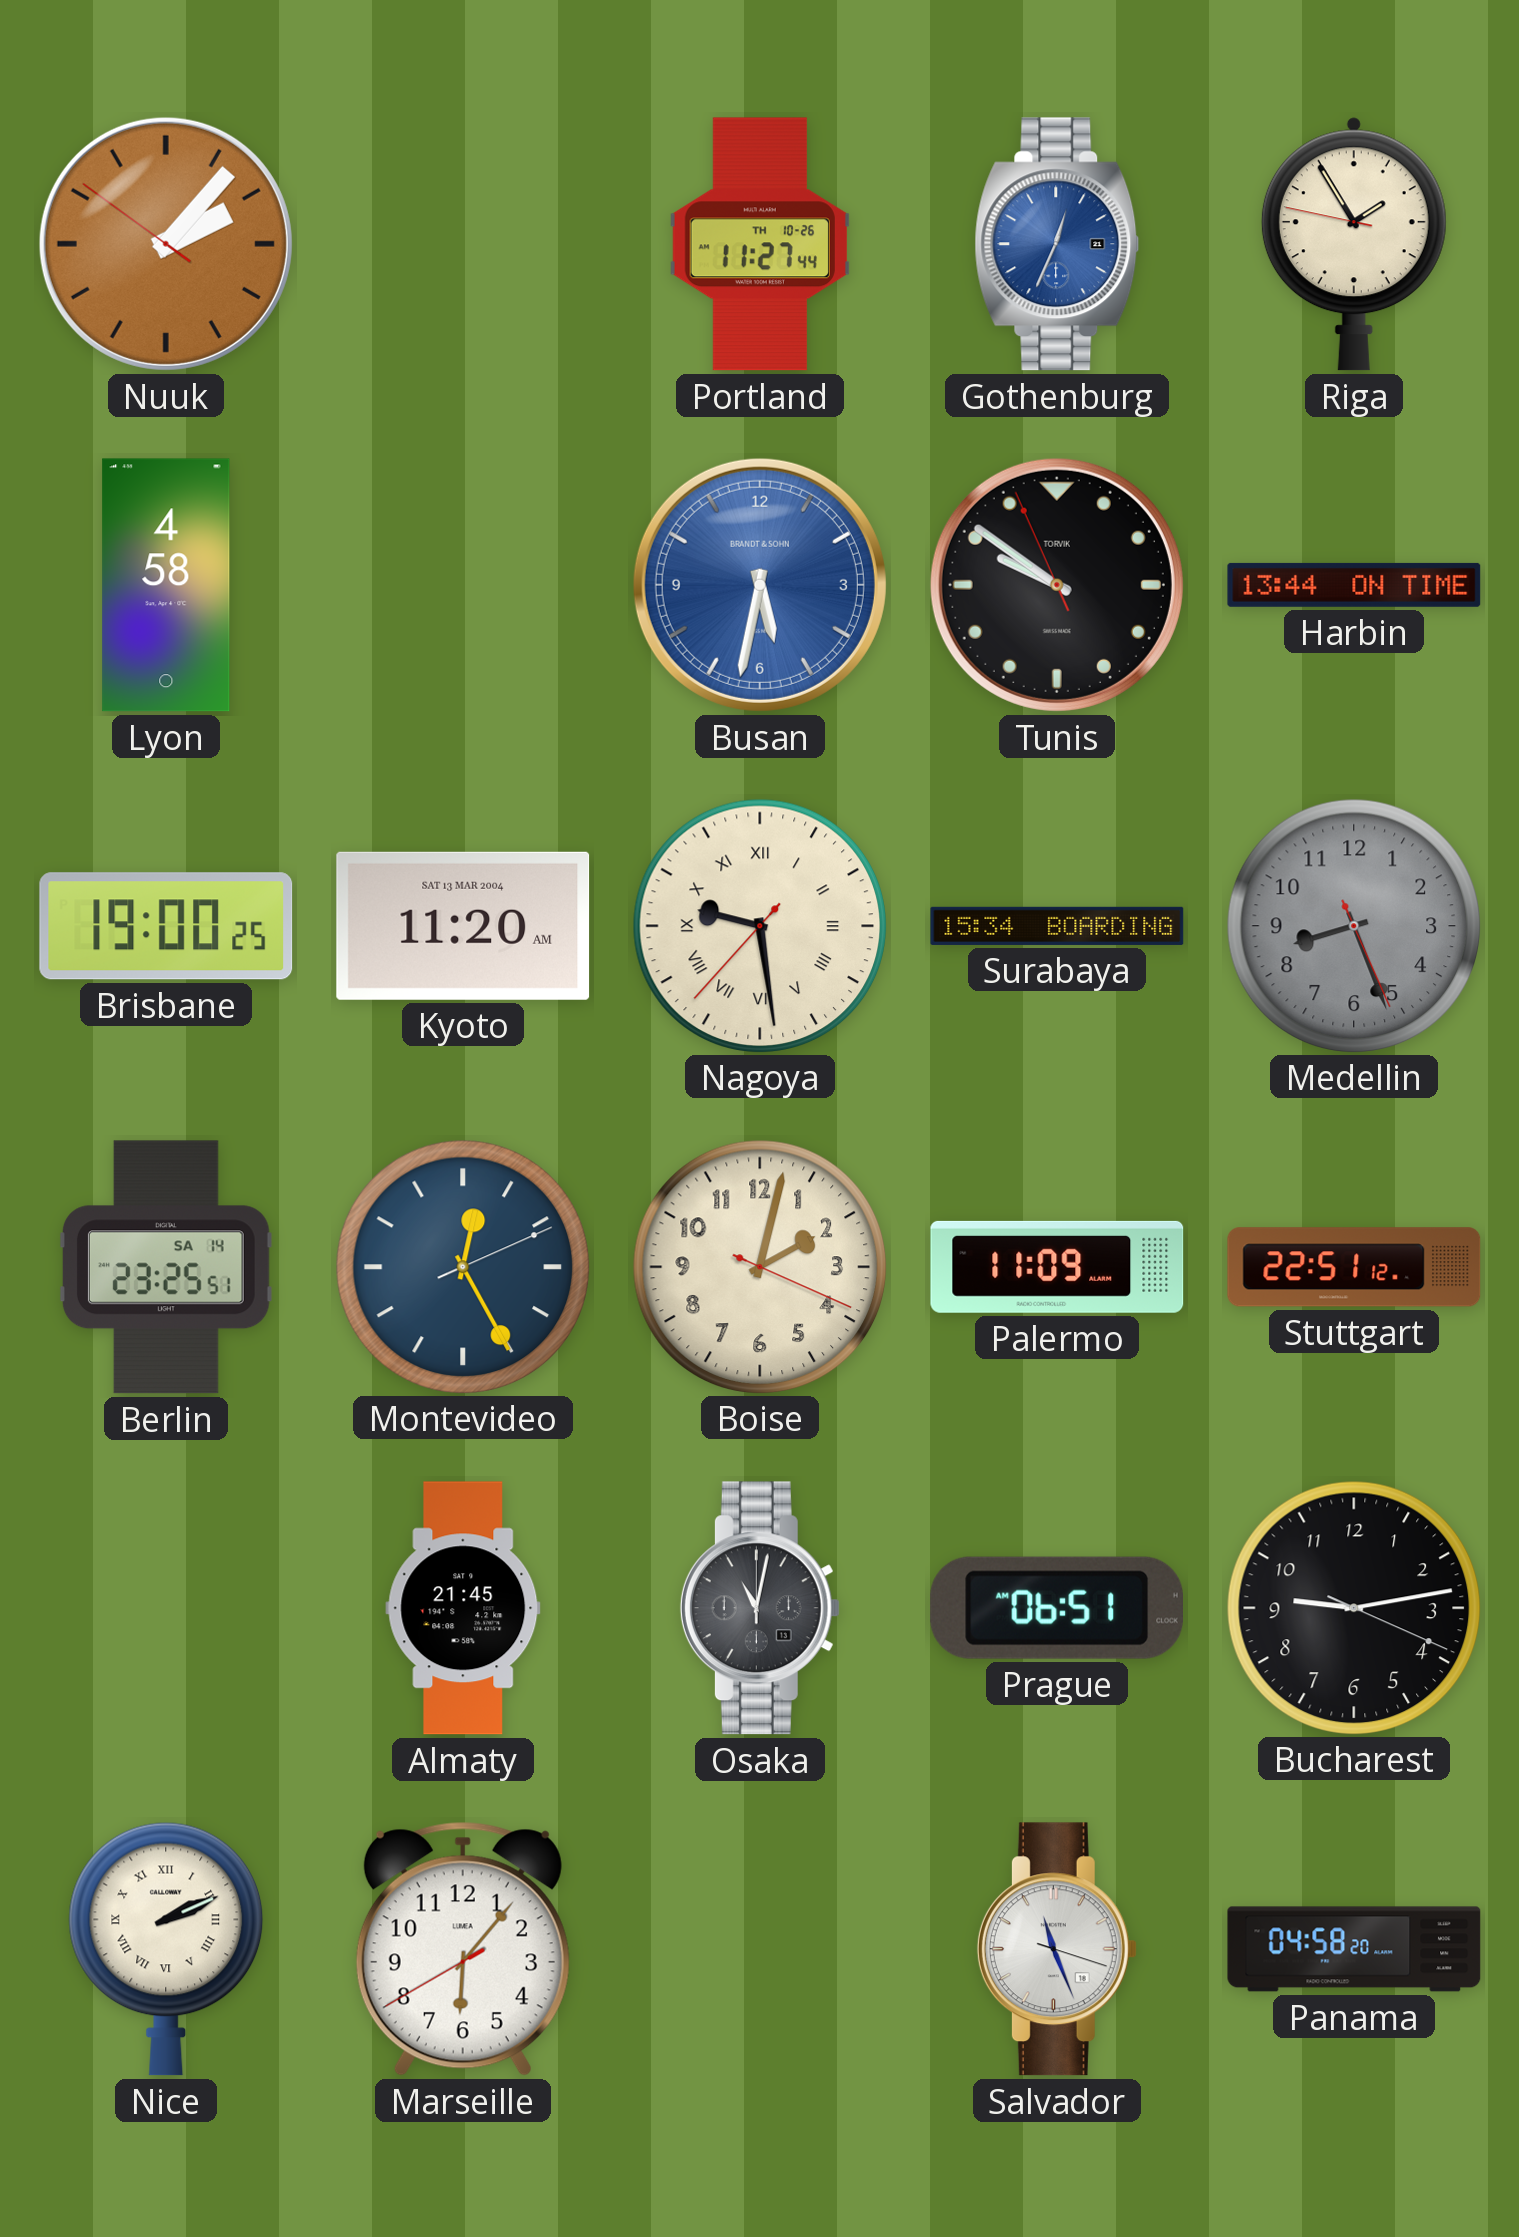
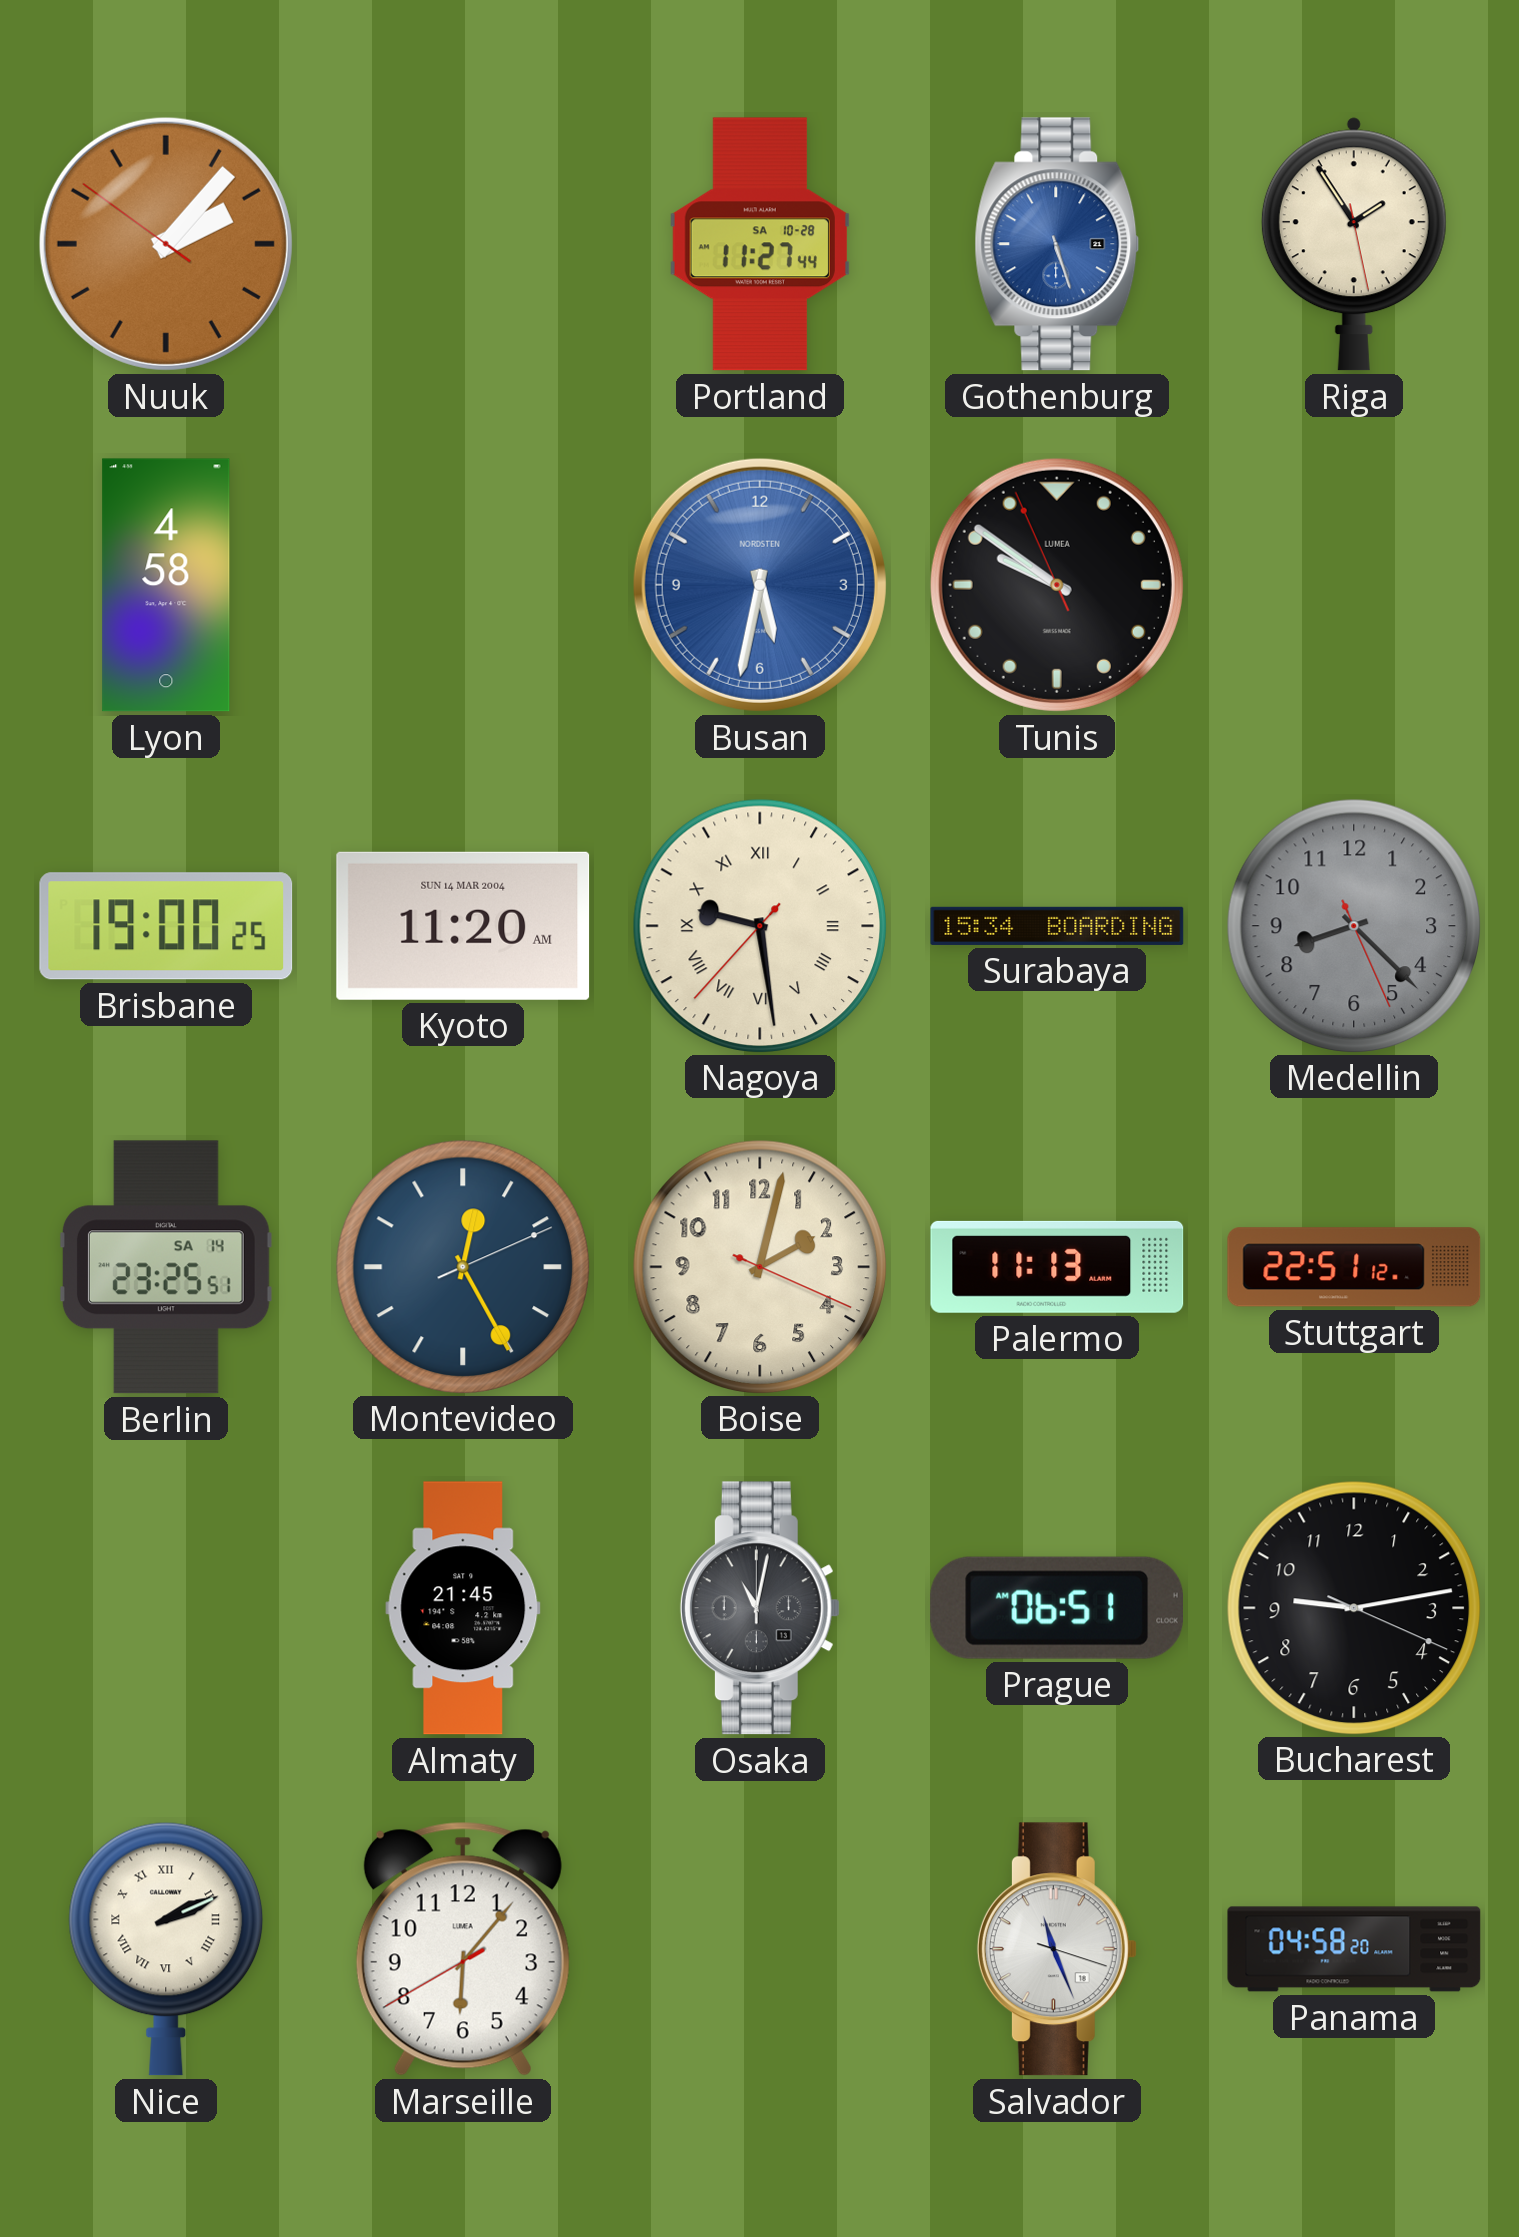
Portland date: TH 10-26 -> SA 10-28
Gothenburg: 12:34 -> 5:27
Riga: 1:54:47 -> 1:54:28
Busan brand: BRANDT & SOHN -> NORDSTEN
Tunis brand: TORVIK -> LUMEA
Harbin: 13:44 -> none
Kyoto date: SAT 13 MAR 2004 -> SUN 14 MAR 2004
Medellin: 8:26 -> 8:22
Palermo: 11:09 -> 11:13
